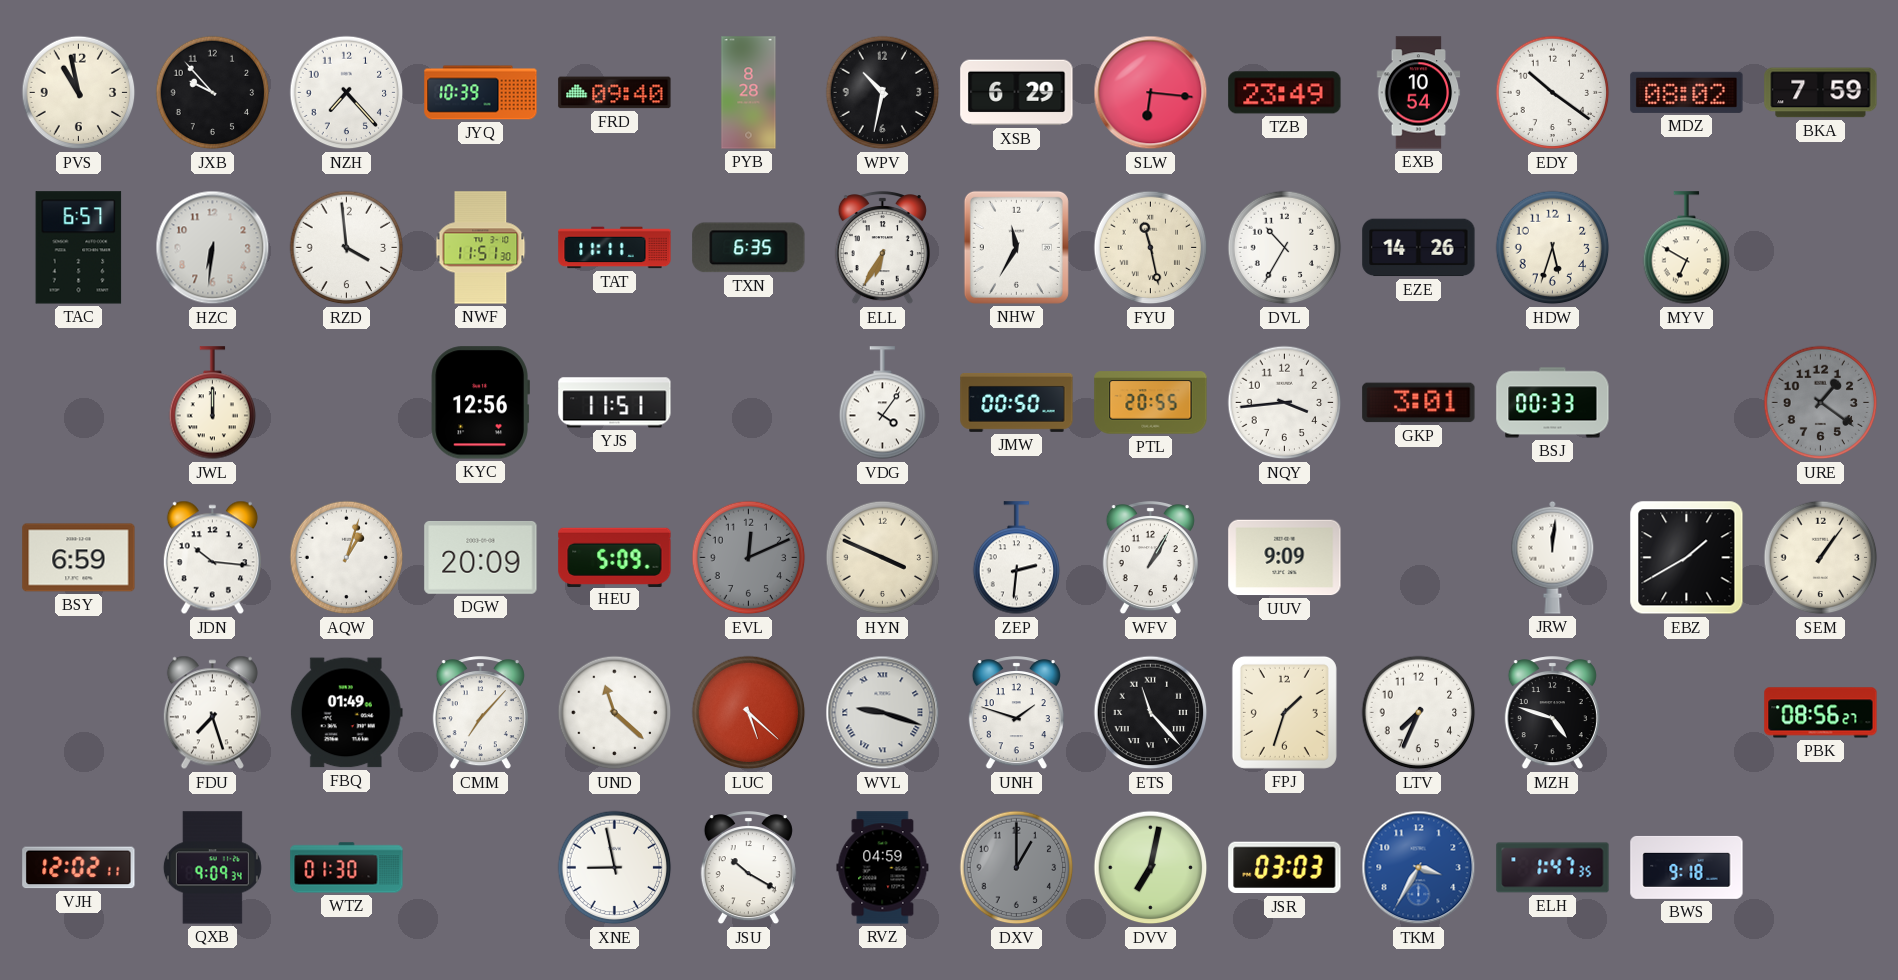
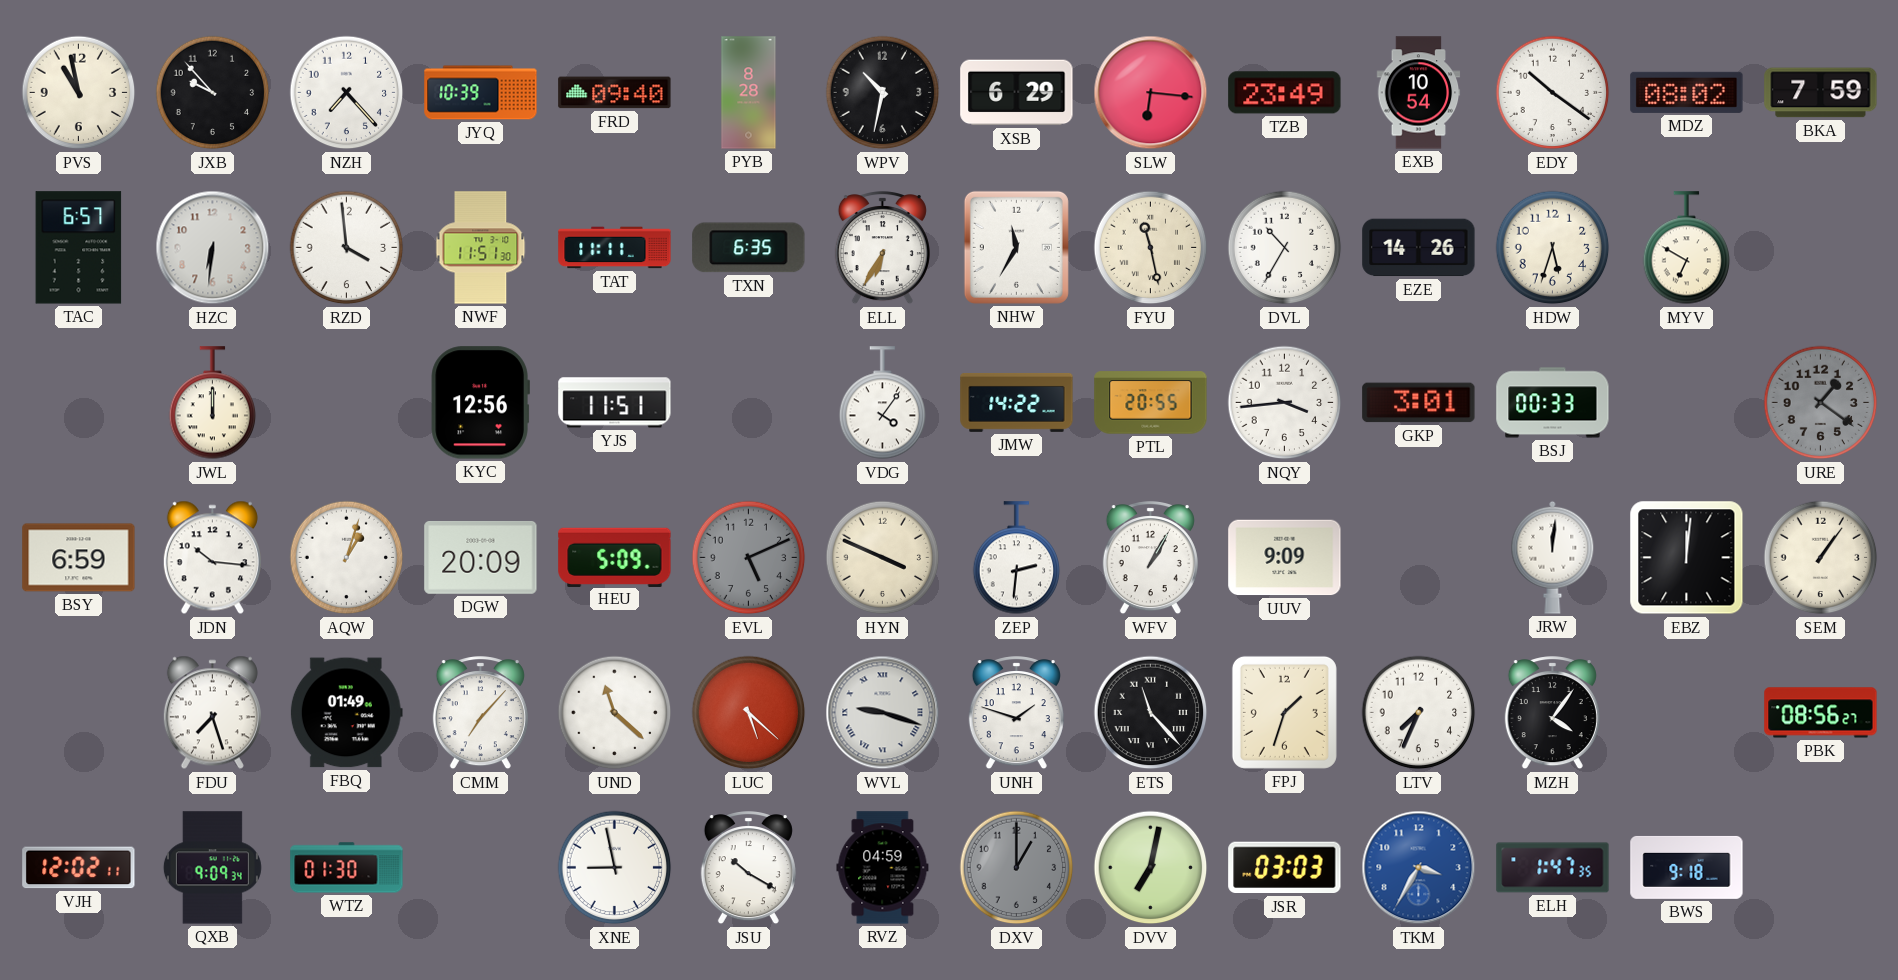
JMW: 00:50 -> 14:22
EVL: 12:11 -> 5:11
EBZ: 1:40 -> 12:01
MZH: 4:48 -> 4:06
